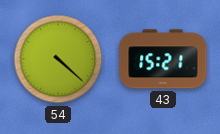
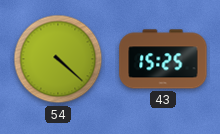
43: 15:21 -> 15:25
